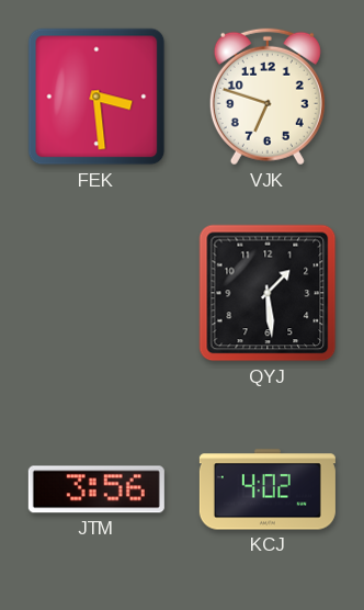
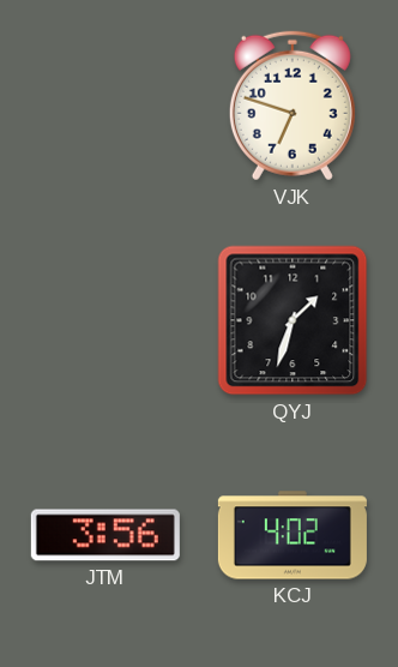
FEK: 3:29 -> none
QYJ: 1:29 -> 1:33
